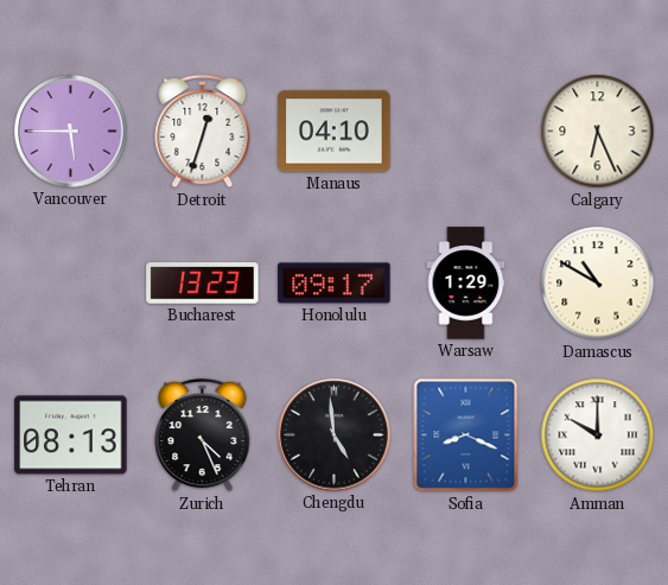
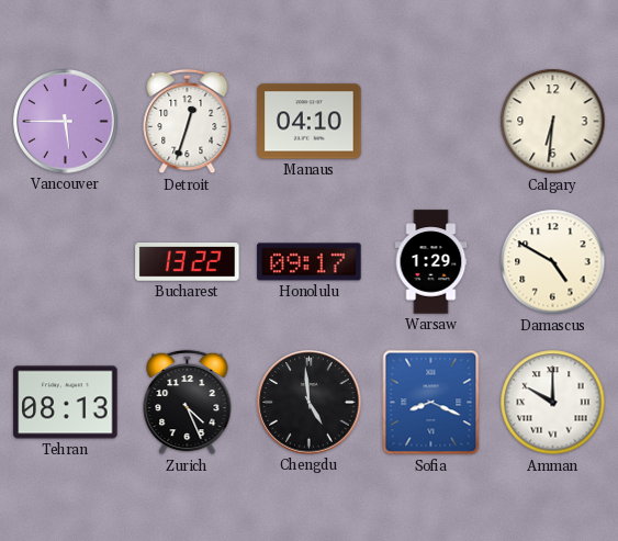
Calgary: 6:26 -> 6:31
Bucharest: 13:23 -> 13:22
Damascus: 10:50 -> 4:50
